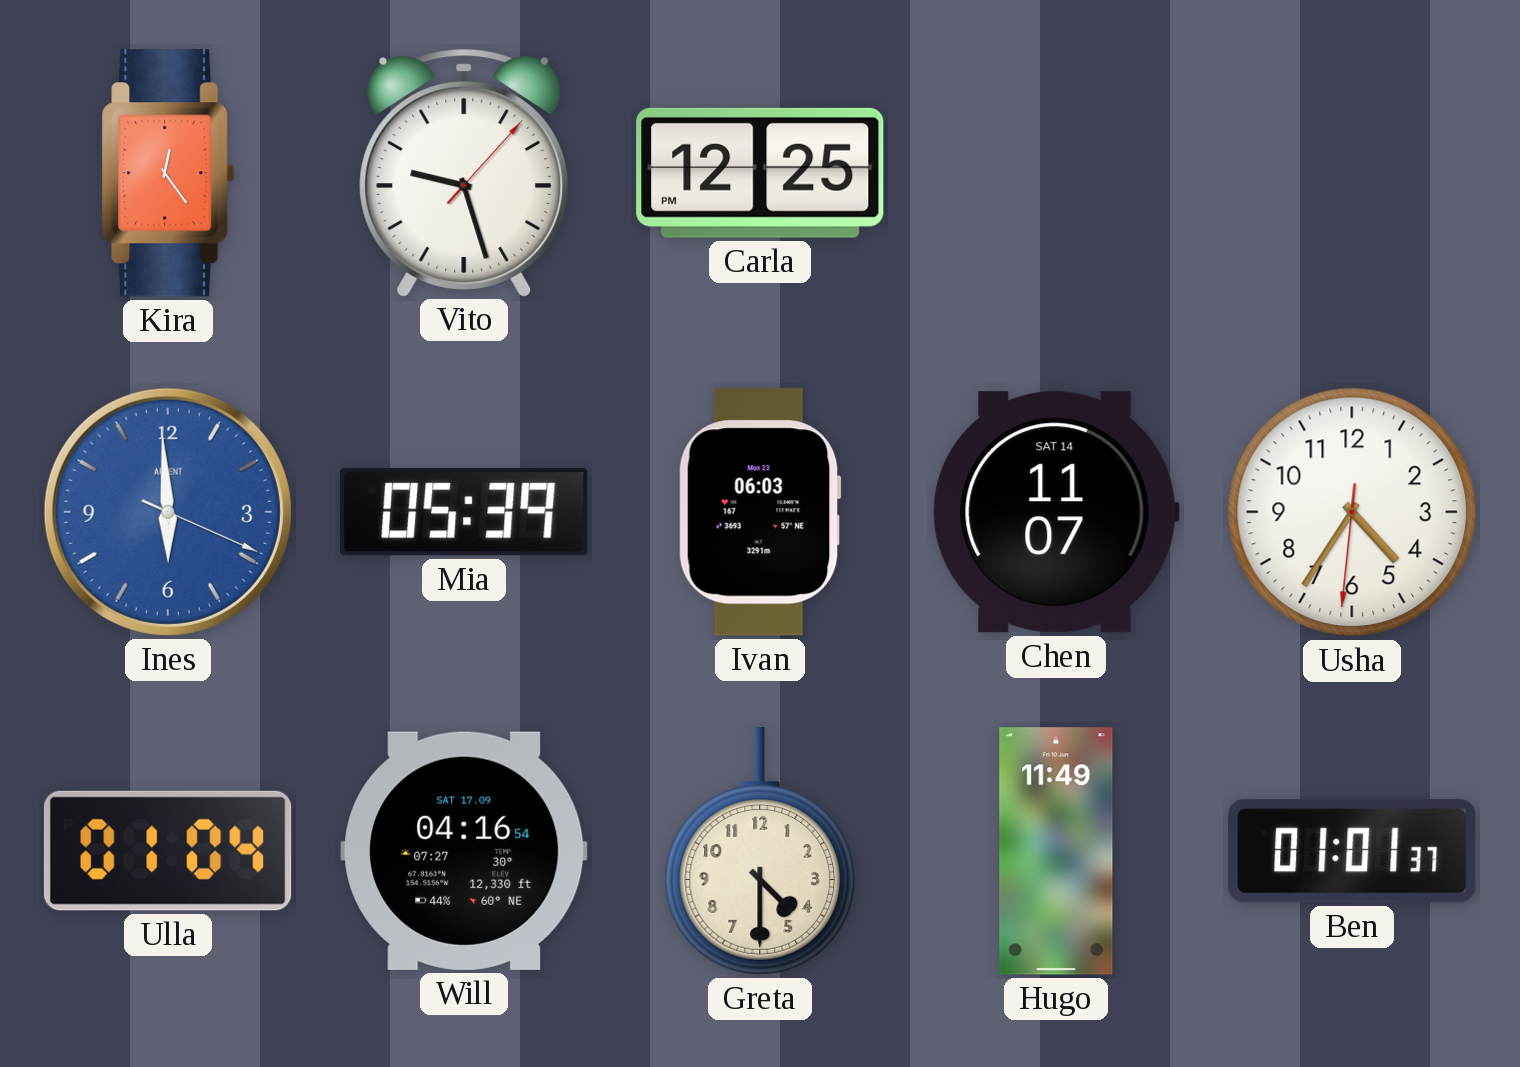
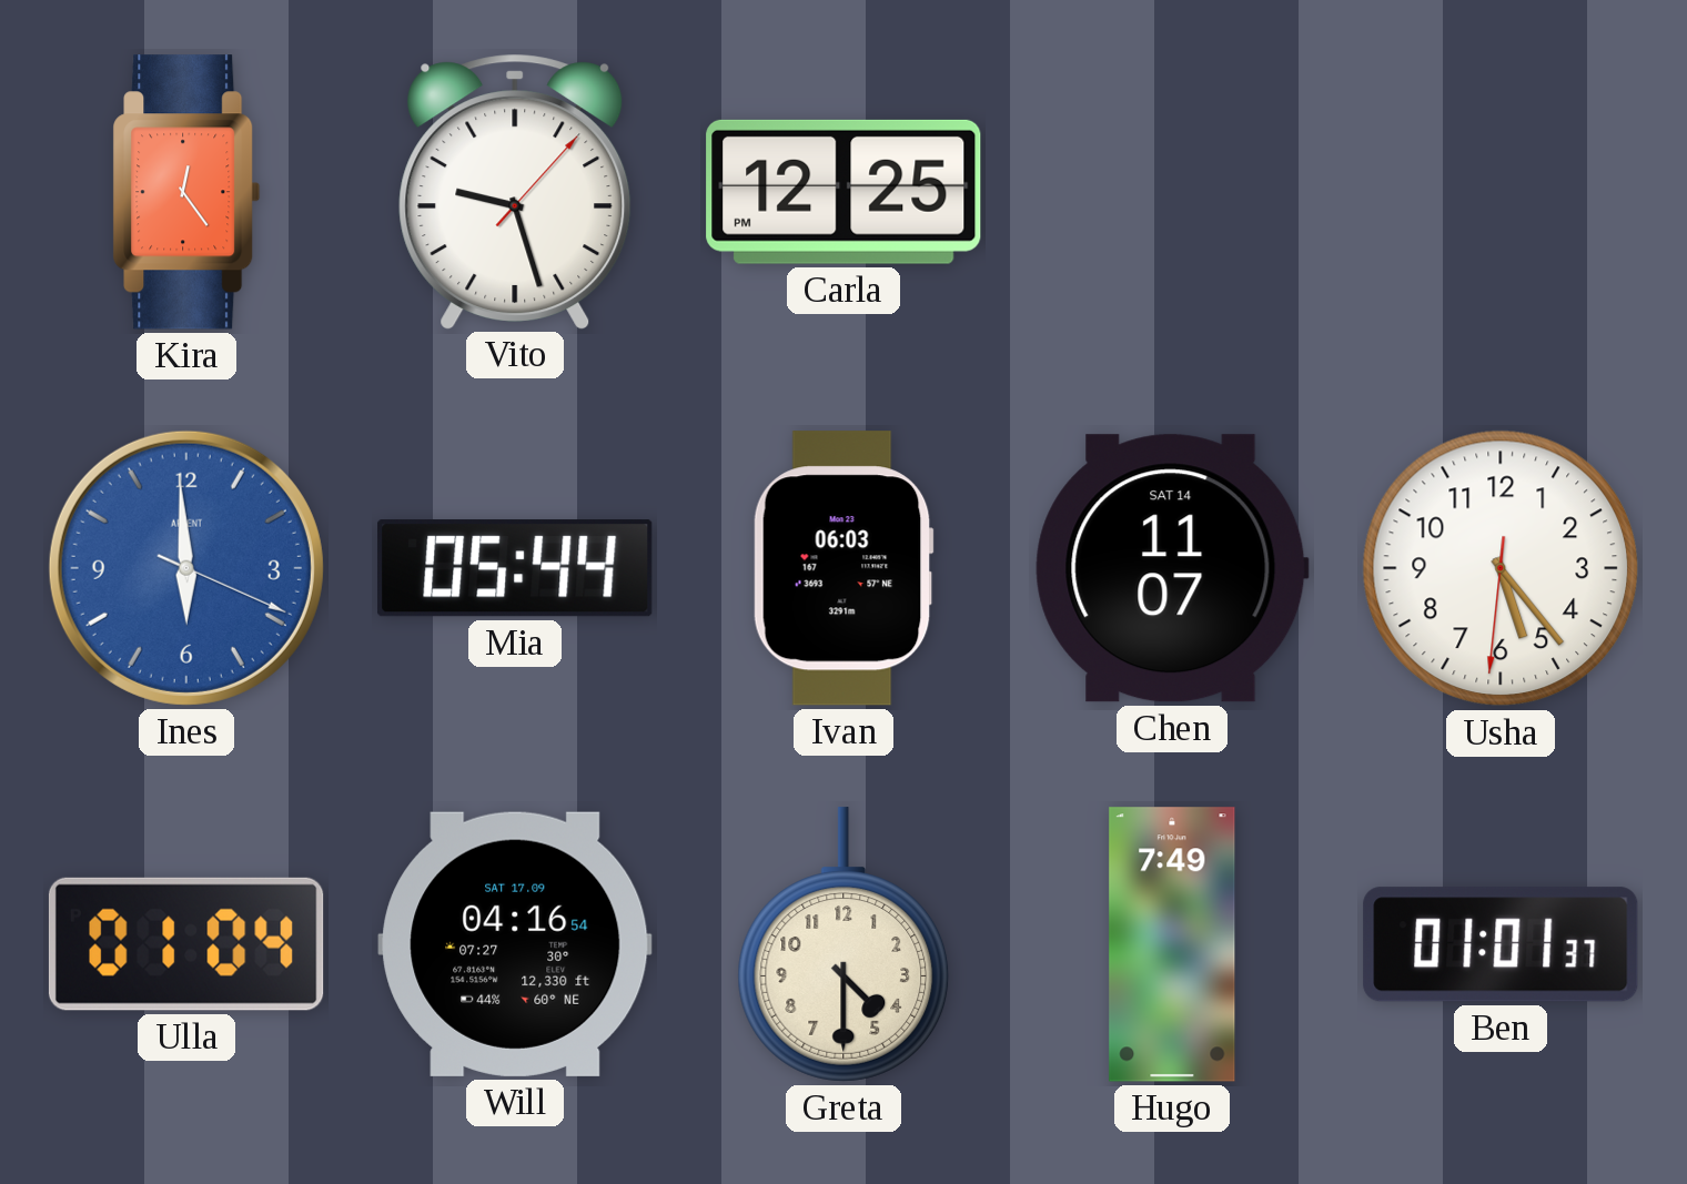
Mia: 05:39 -> 05:44
Usha: 4:35 -> 5:23
Hugo: 11:49 -> 7:49
